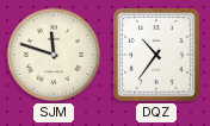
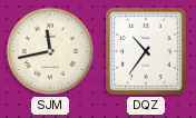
SJM: 11:48 -> 11:43
